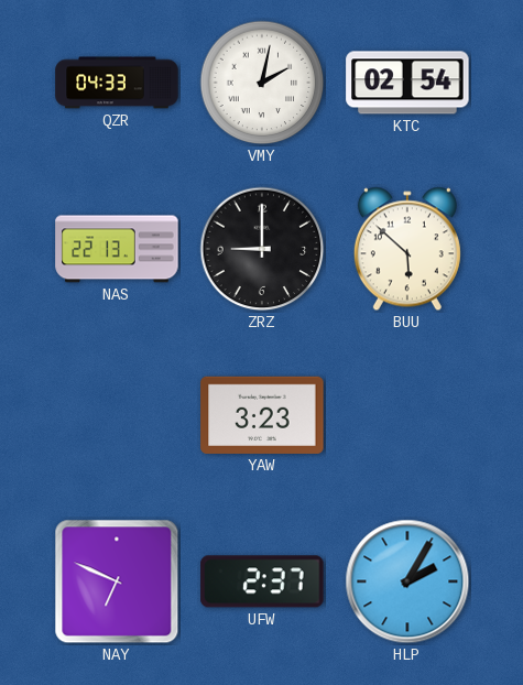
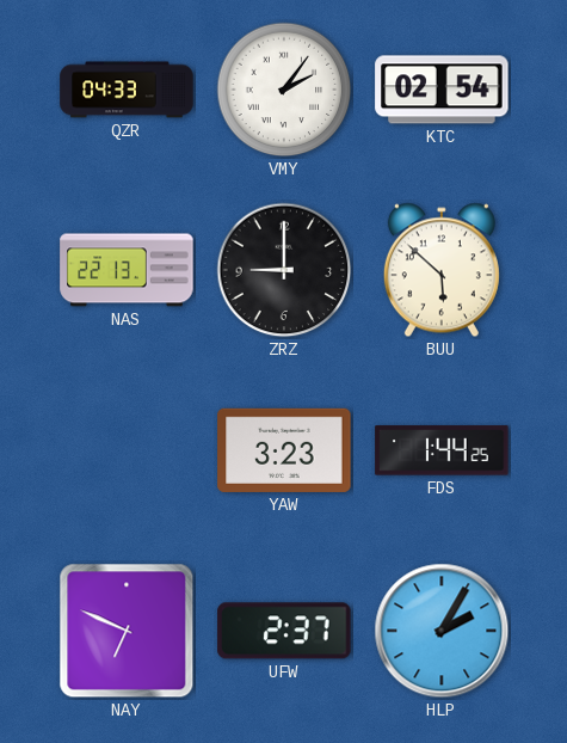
VMY: 2:02 -> 2:06
FDS: none -> 1:44
